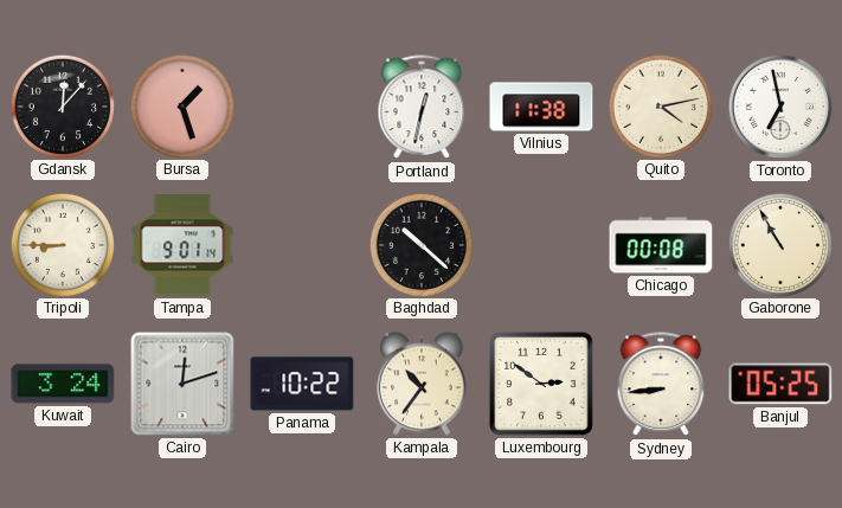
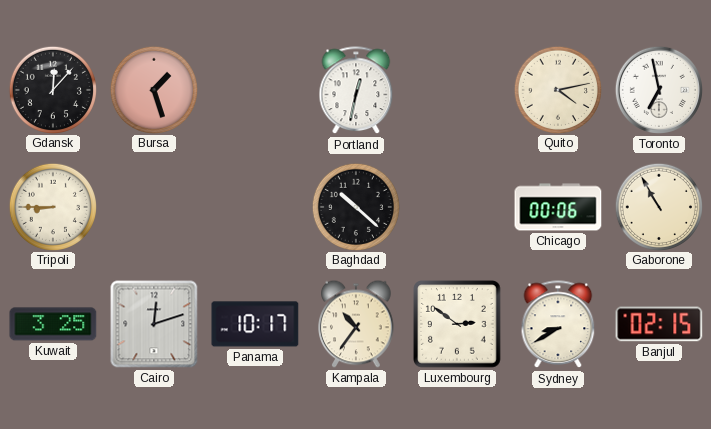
Vilnius: 11:38 -> none
Tampa: 9:01 -> none
Chicago: 00:08 -> 00:06
Kuwait: 3:24 -> 3:25
Panama: 10:22 -> 10:17
Sydney: 8:44 -> 8:40
Banjul: 05:25 -> 02:15
